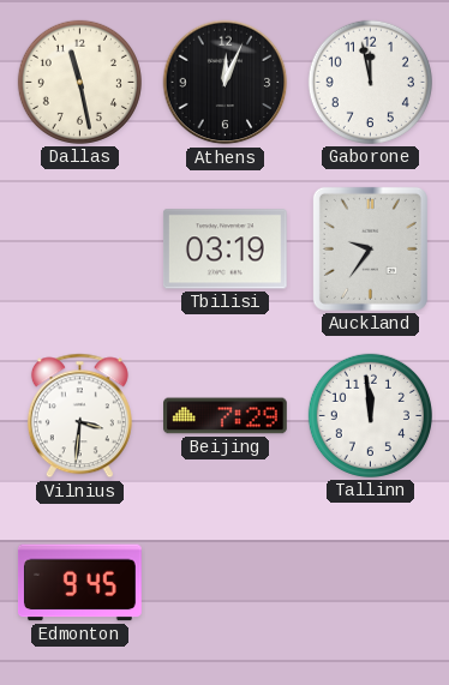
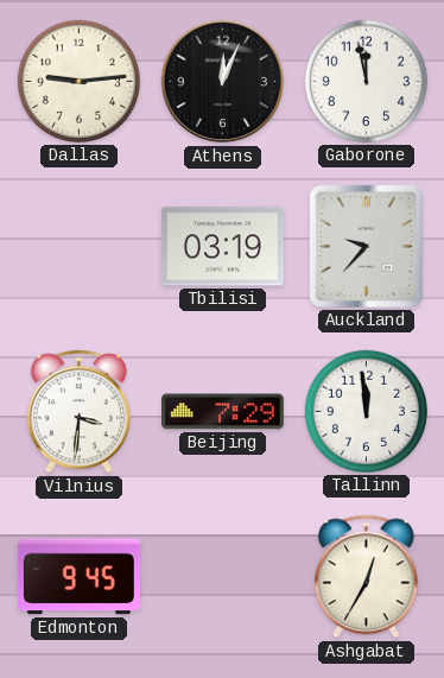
Dallas: 11:28 -> 9:14
Auckland: 9:36 -> 9:37
Ashgabat: none -> 12:35
